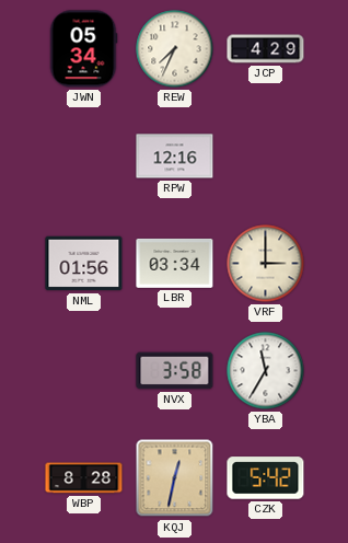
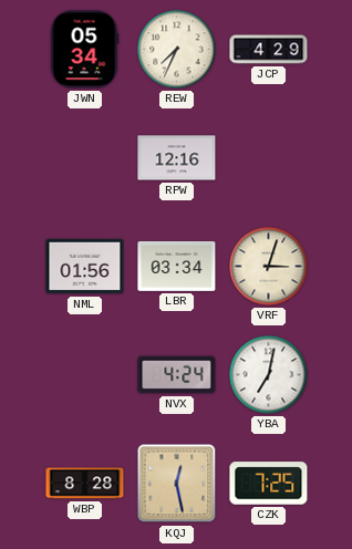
VRF: 3:00 -> 3:03
NVX: 3:58 -> 4:24
YBA: 11:35 -> 7:02
KQJ: 12:32 -> 12:28
CZK: 5:42 -> 7:25
